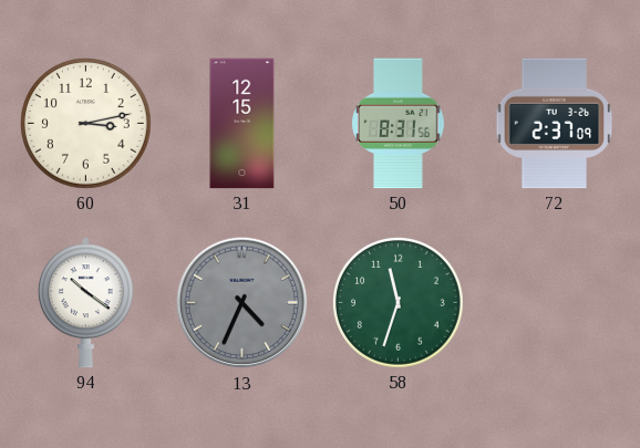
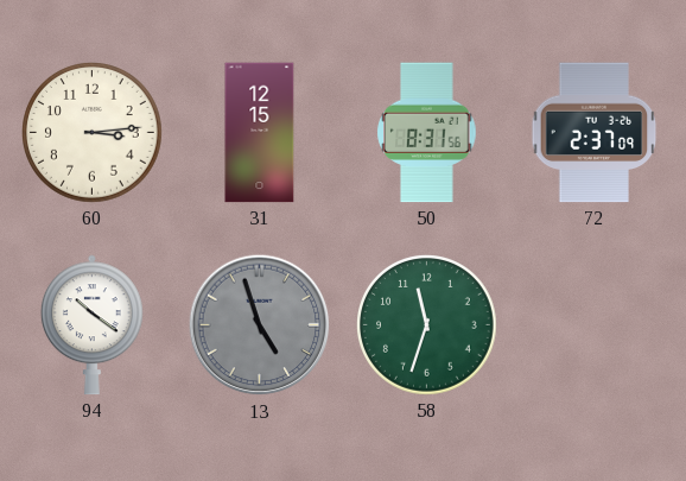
60: 3:13 -> 3:14
13: 4:34 -> 4:57
